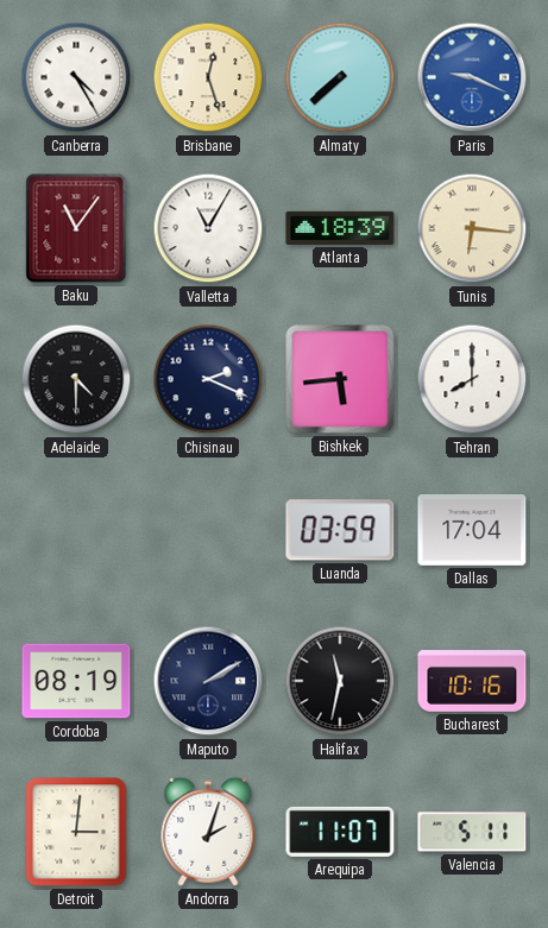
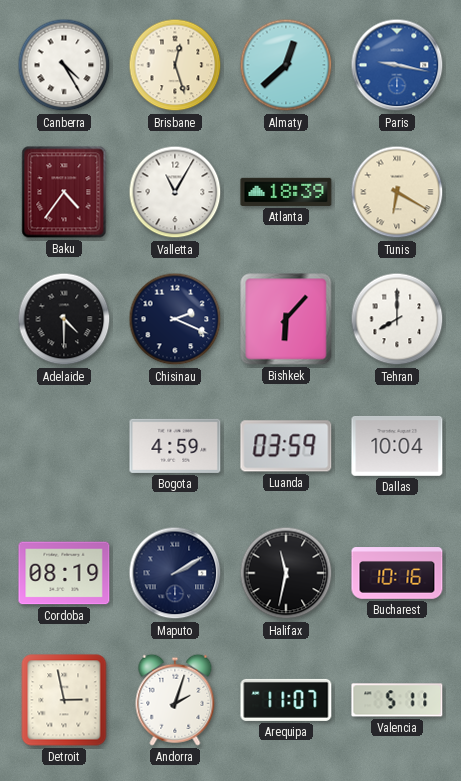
Almaty: 7:38 -> 12:38
Paris: 9:19 -> 9:17
Baku: 11:06 -> 4:36
Tunis: 6:16 -> 6:20
Bishkek: 5:44 -> 6:07
Bogota: none -> 4:59
Dallas: 17:04 -> 10:04
Detroit: 3:01 -> 2:58
